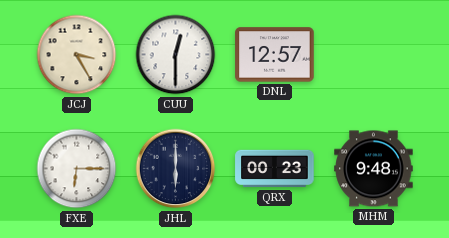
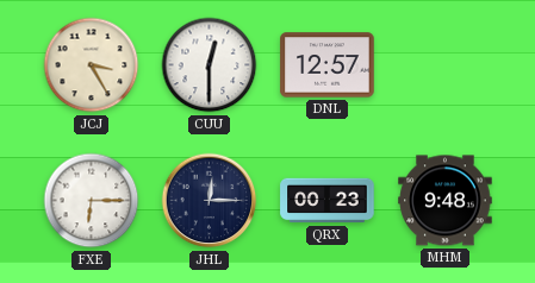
JHL: 6:00 -> 12:15
